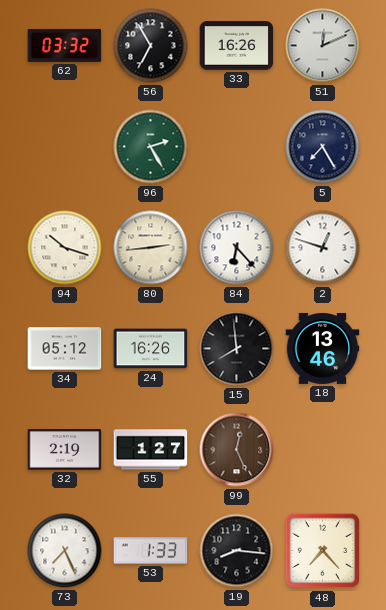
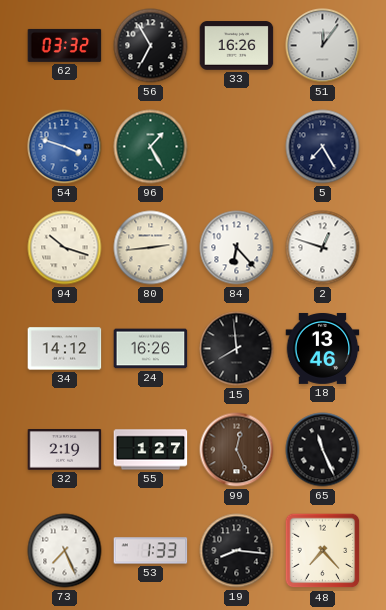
51: 12:11 -> 12:06
54: none -> 3:48
96: 2:25 -> 1:25
34: 05:12 -> 14:12
65: none -> 11:26
